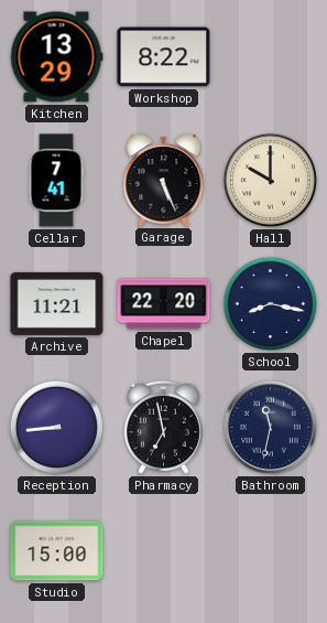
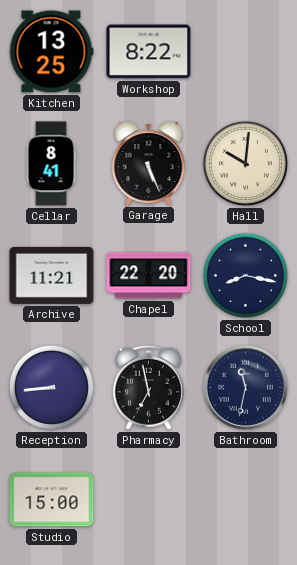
Kitchen: 13:29 -> 13:25
Cellar: 7:41 -> 8:41
Hall: 10:00 -> 10:01
